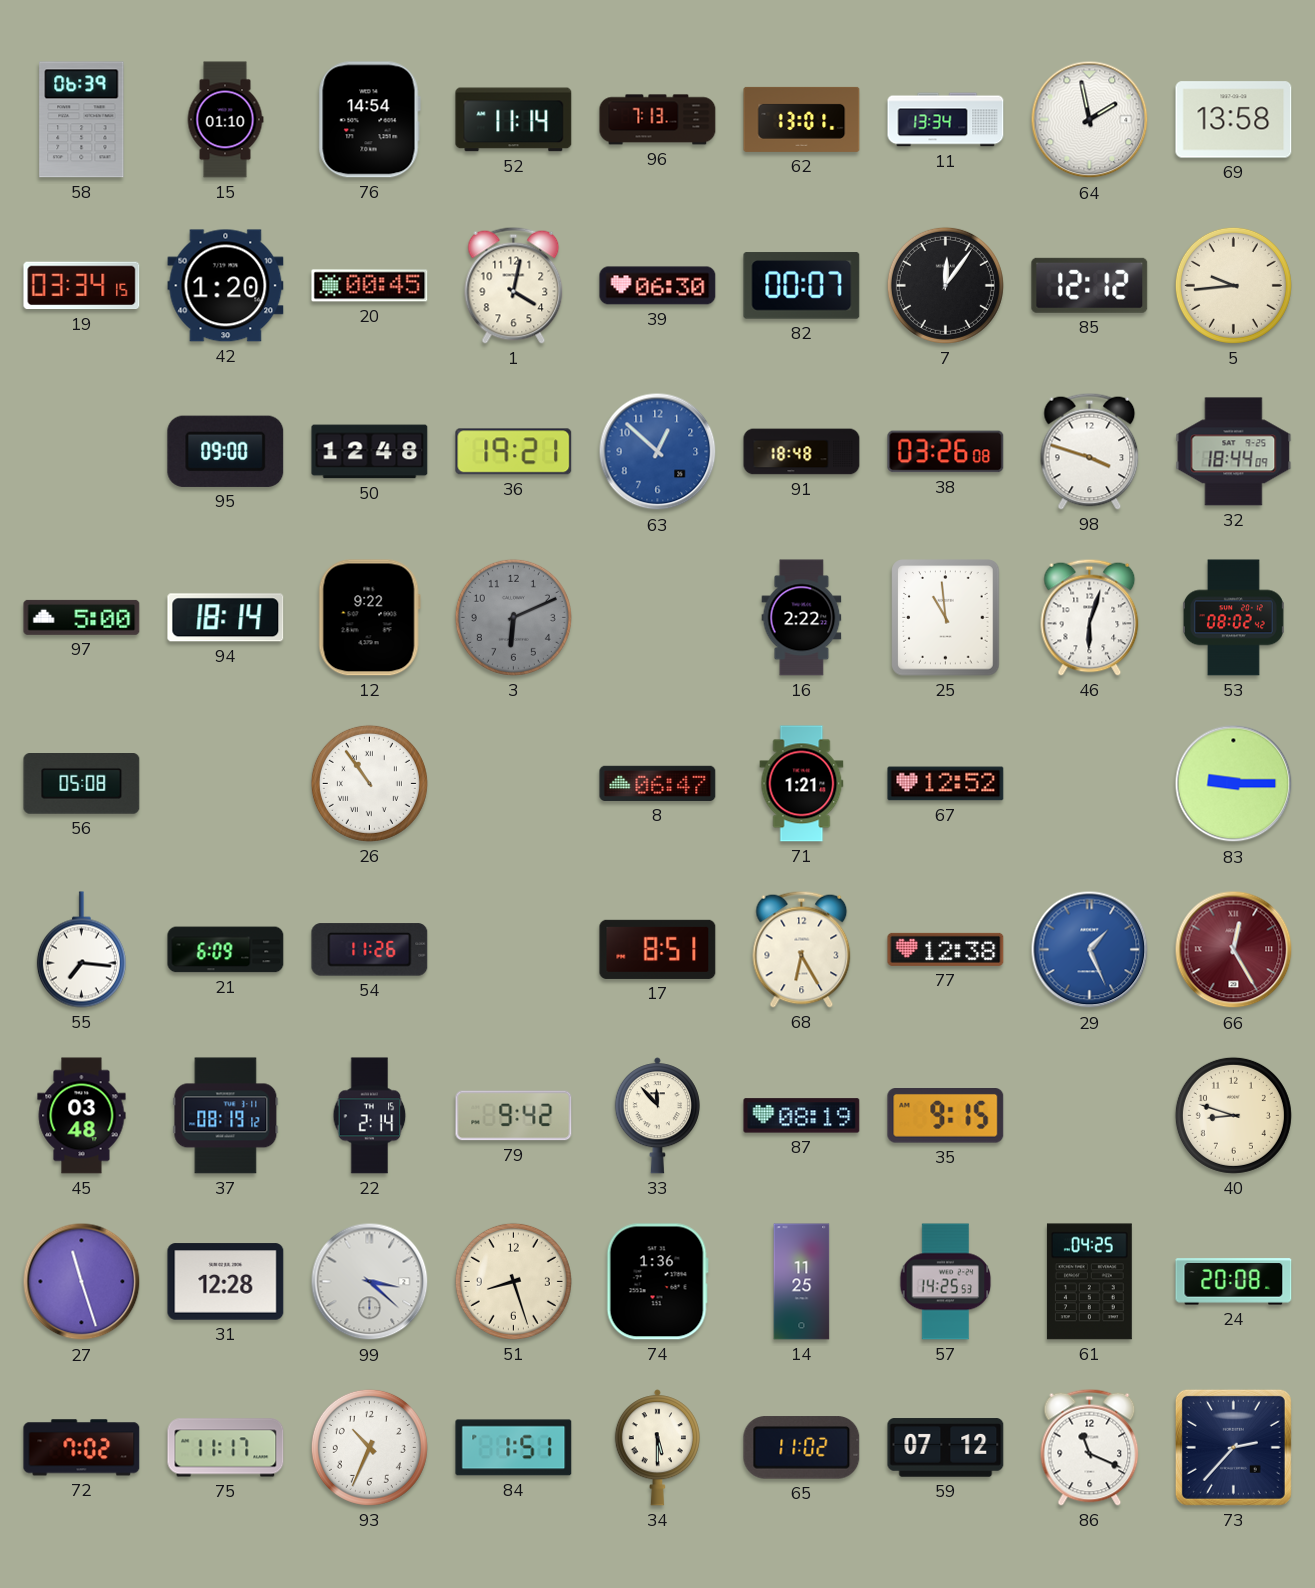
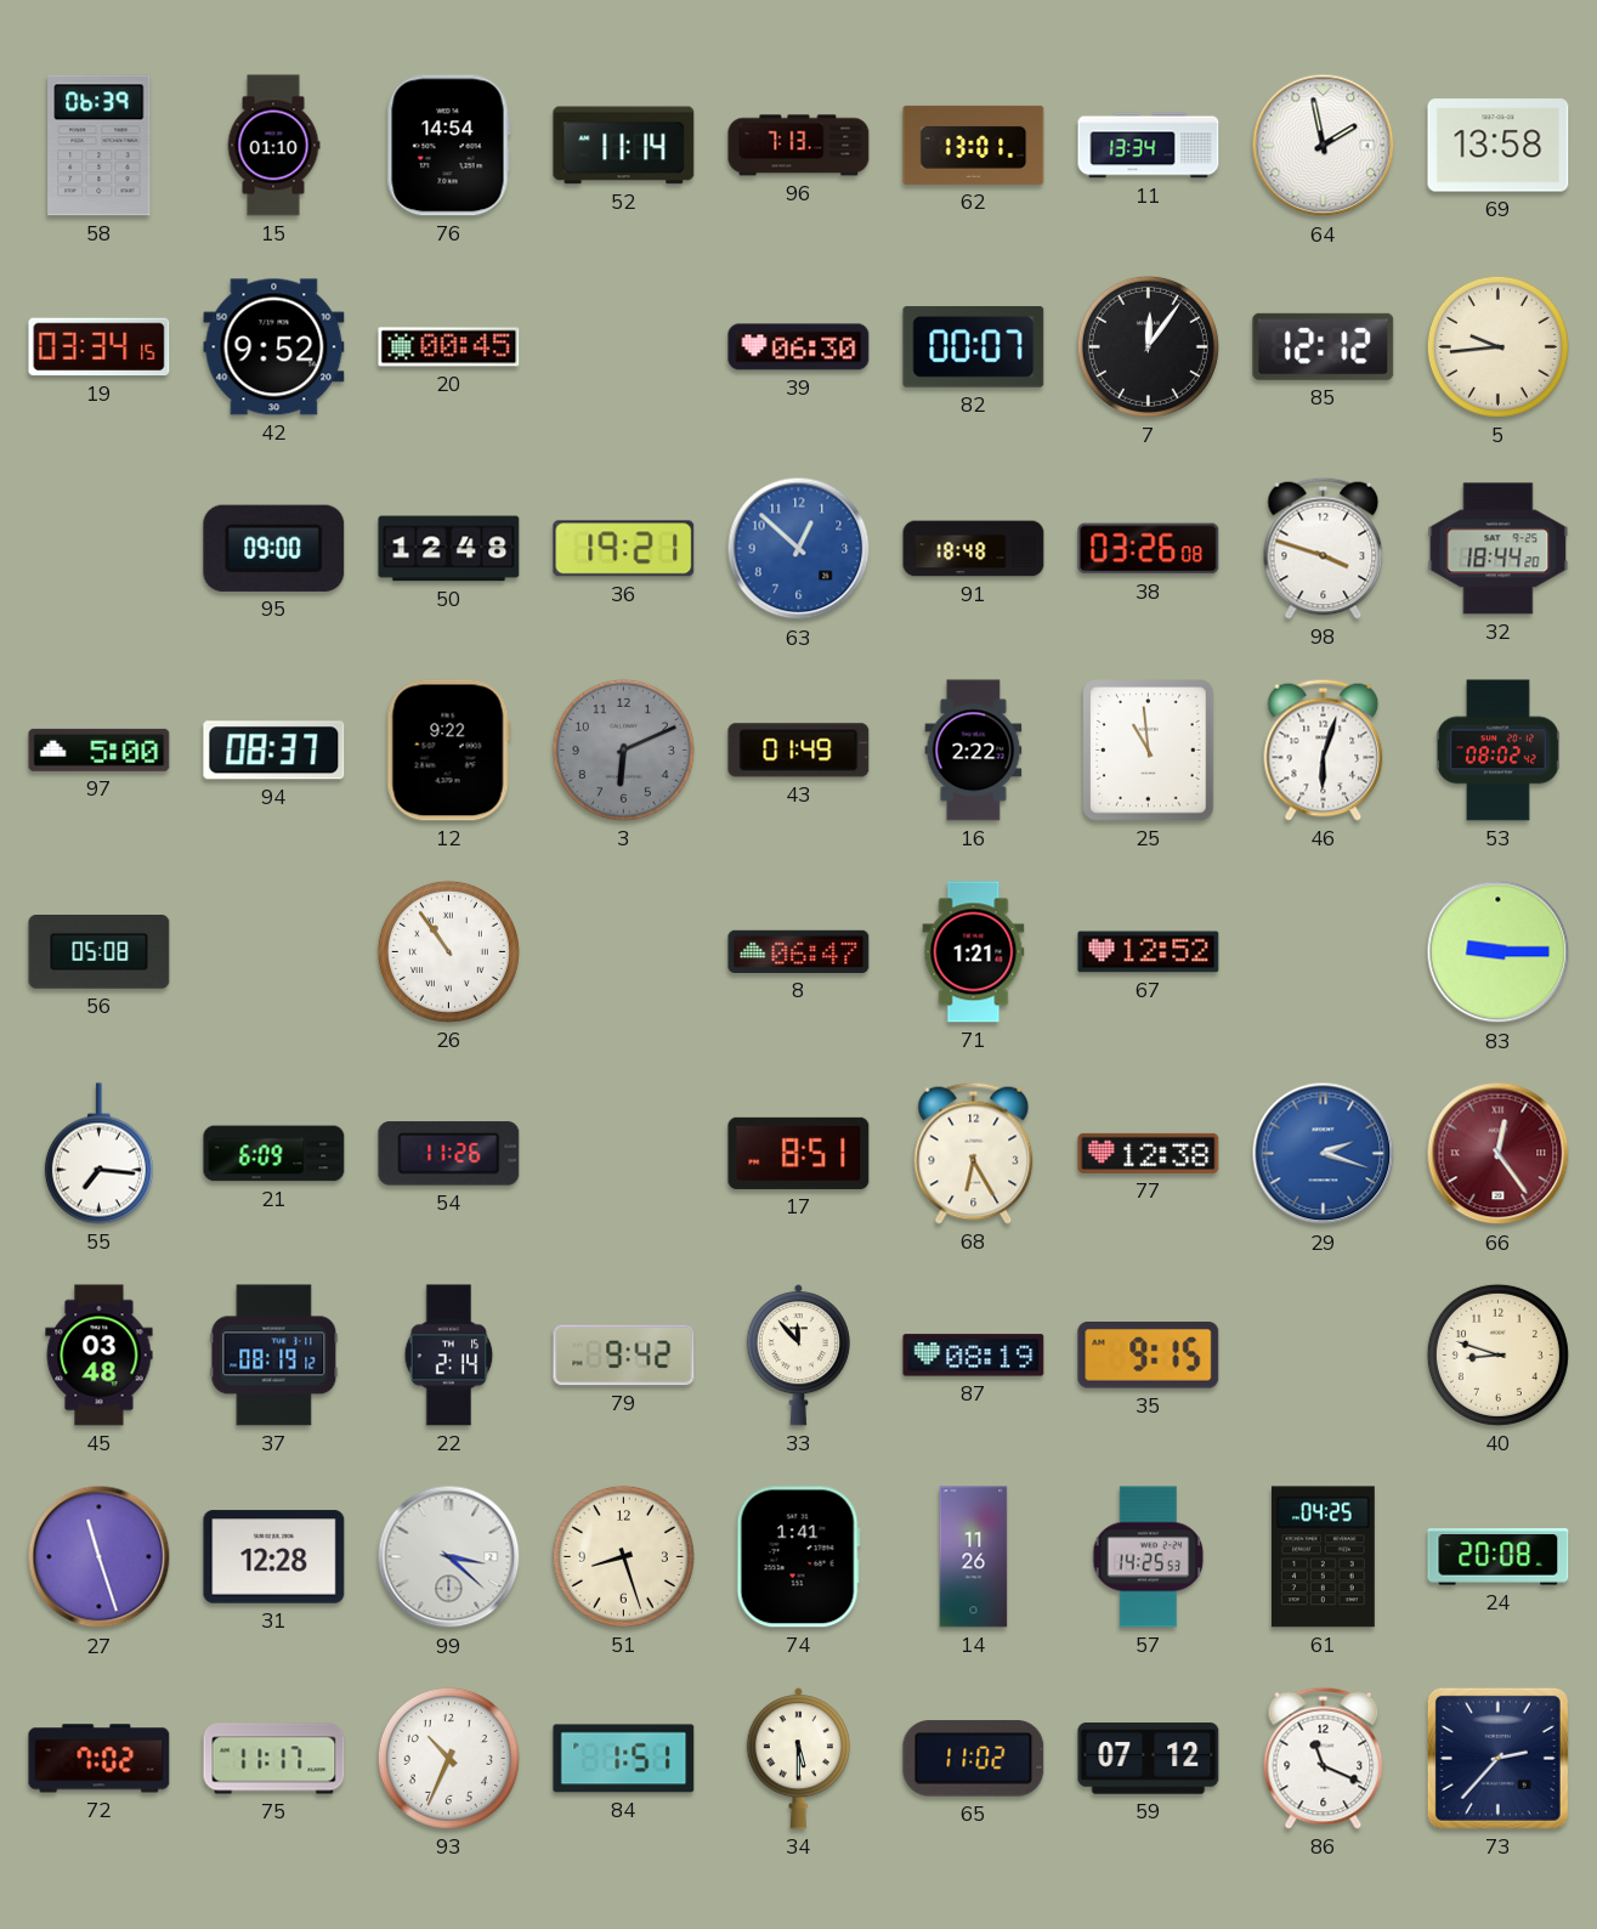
42: 1:20 -> 9:52
1: 4:02 -> none
32: 18:44:09 -> 18:44:20
94: 18:14 -> 08:37
43: none -> 01:49
29: 1:26 -> 2:18
66: 12:25 -> 12:24
74: 1:36 -> 1:41
14: 11:25 -> 11:26
